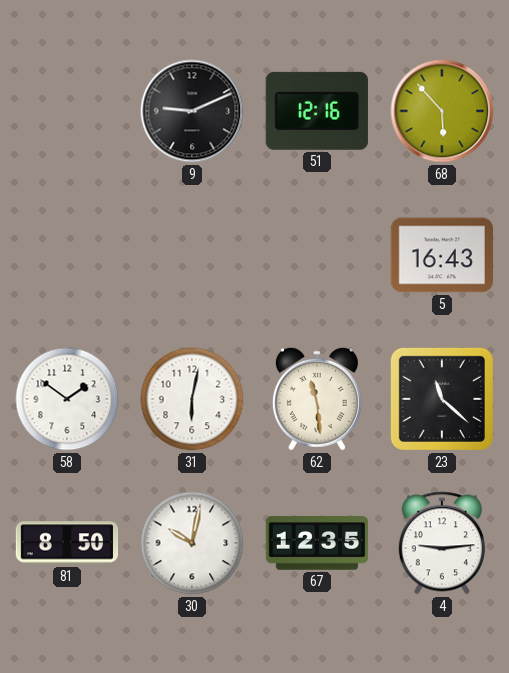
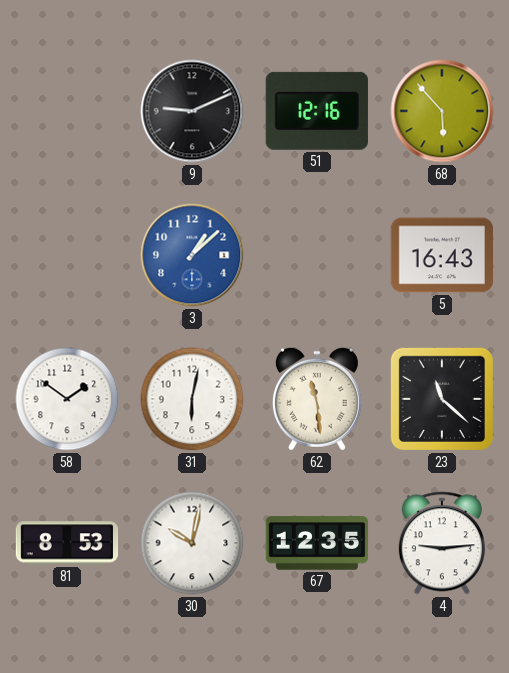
3: none -> 1:08
81: 8:50 -> 8:53
